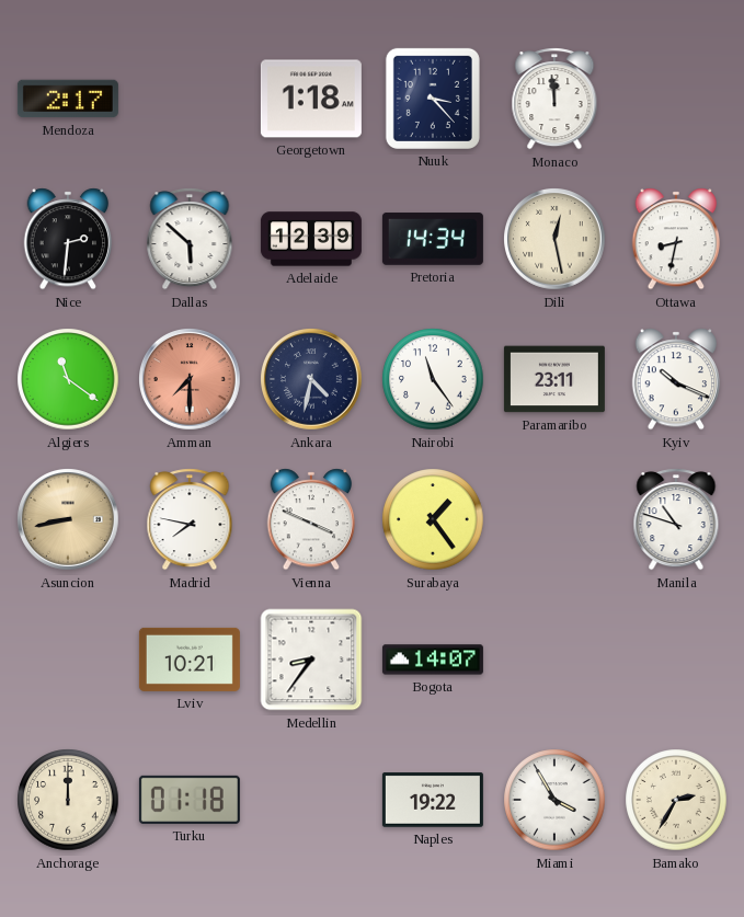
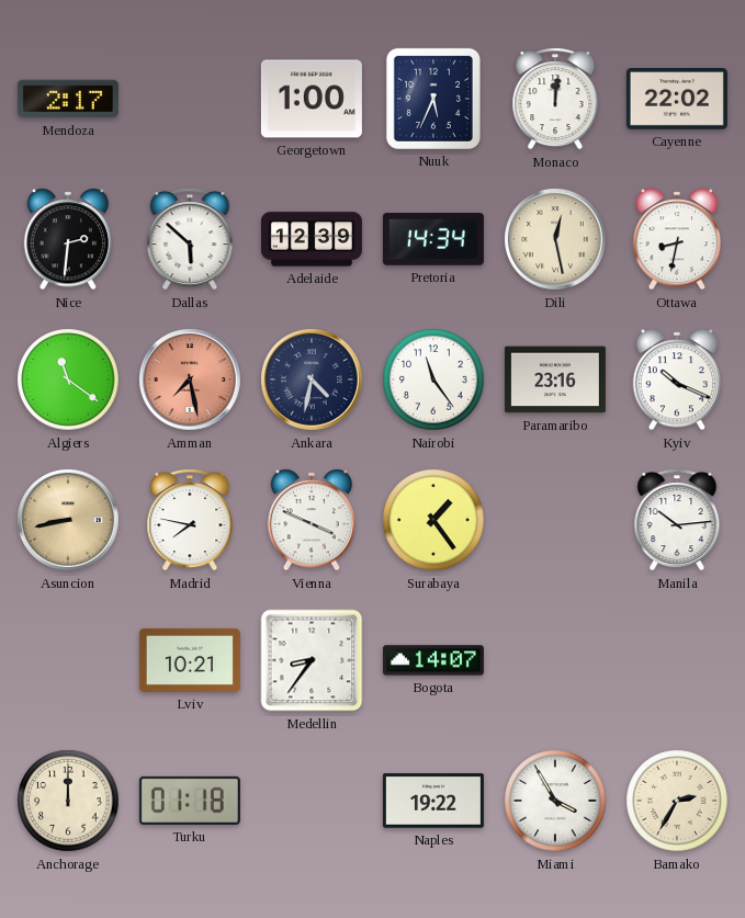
Georgetown: 1:18 -> 1:00
Nuuk: 3:23 -> 5:34
Monaco: 11:59 -> 12:01
Cayenne: none -> 22:02
Amman: 7:30 -> 7:28
Paramaribo: 23:11 -> 23:16
Manila: 10:48 -> 10:14
